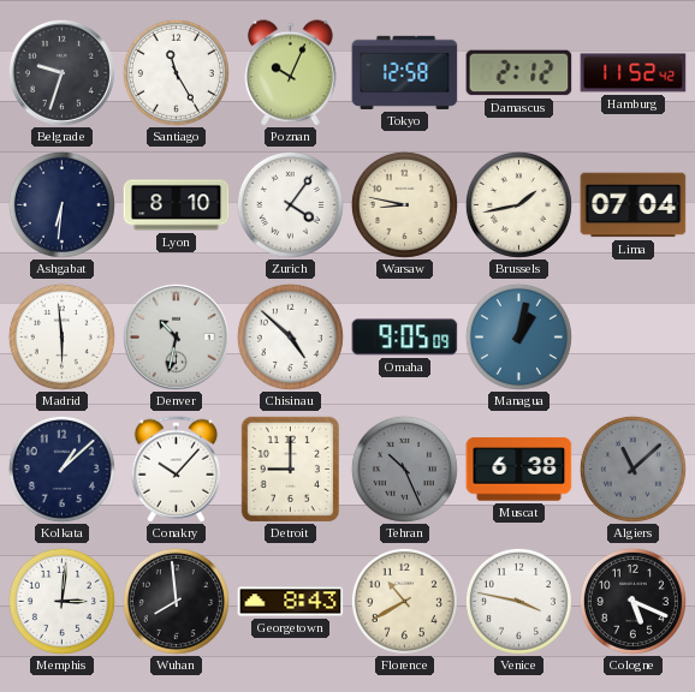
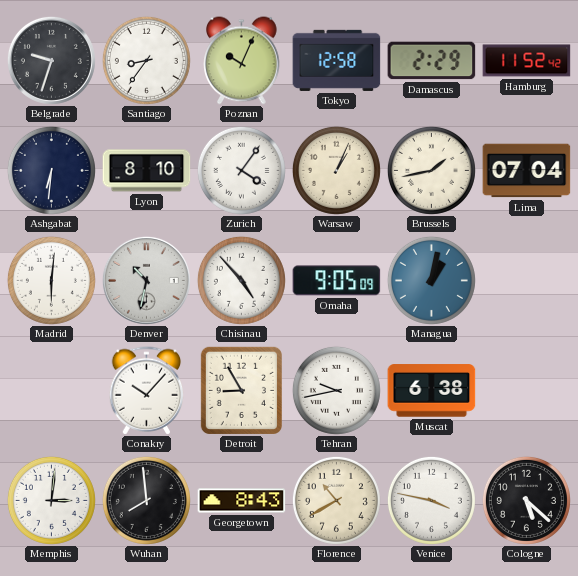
Santiago: 11:25 -> 8:36
Damascus: 2:12 -> 2:29
Warsaw: 8:47 -> 1:04
Madrid: 5:59 -> 6:01
Chisinau: 4:52 -> 4:53
Kolkata: 1:08 -> none
Detroit: 9:00 -> 8:55
Tehran: 10:26 -> 9:43
Tehran dial: grey -> white
Algiers: 11:08 -> none
Cologne: 5:19 -> 5:22
